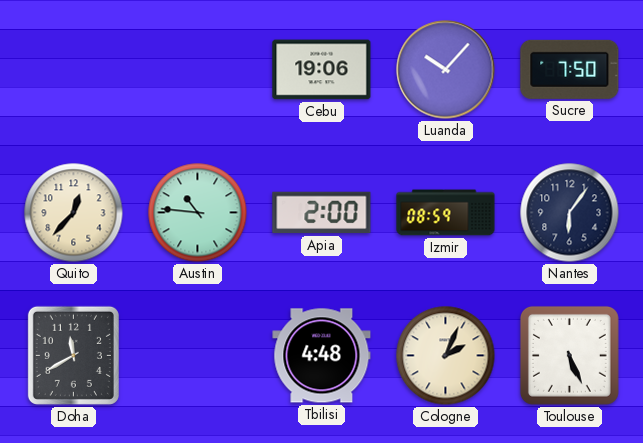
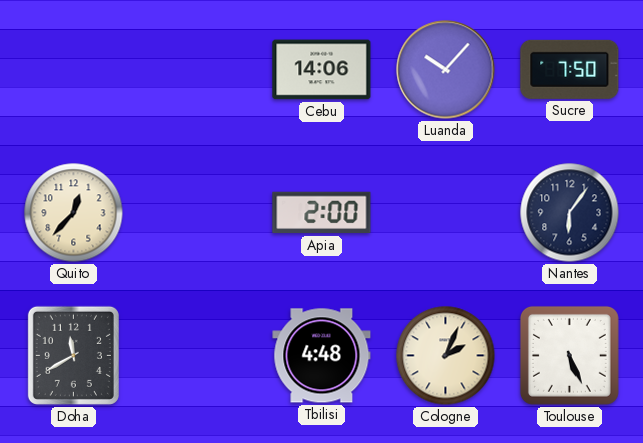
Cebu: 19:06 -> 14:06
Austin: 10:46 -> none
Izmir: 08:59 -> none
